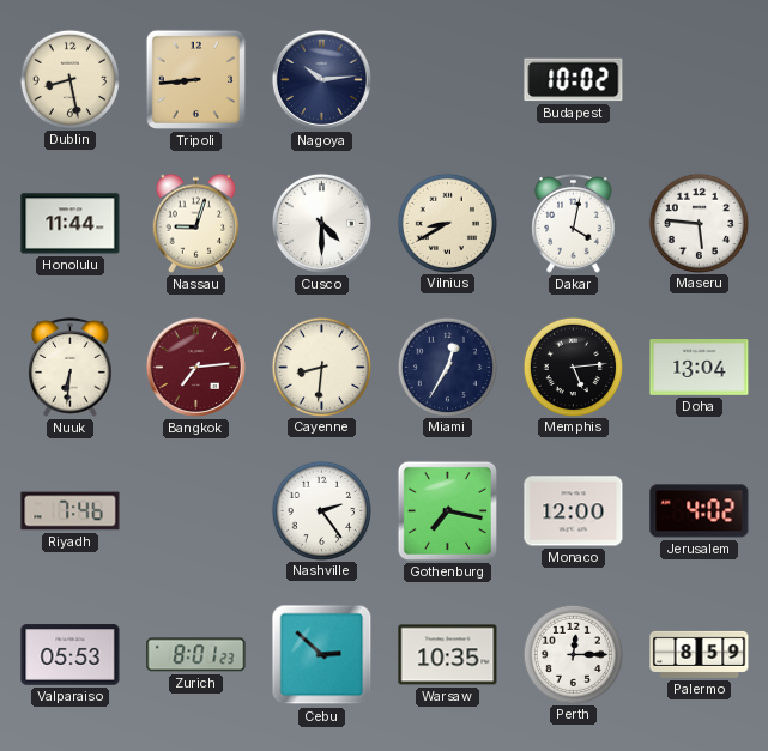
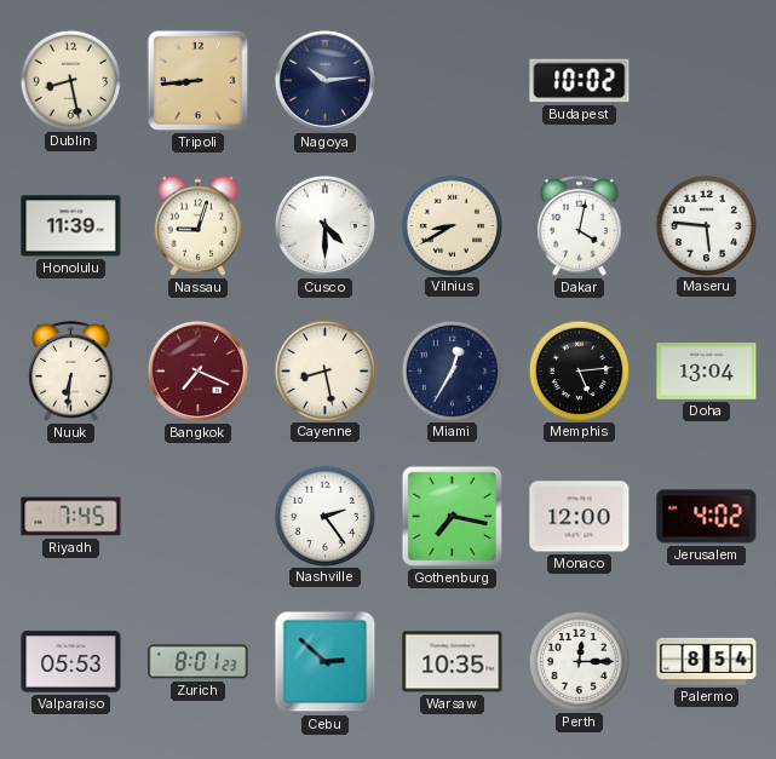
Honolulu: 11:44 -> 11:39
Bangkok: 7:14 -> 7:19
Cayenne: 8:31 -> 8:28
Riyadh: 7:46 -> 7:45
Palermo: 8:59 -> 8:54
